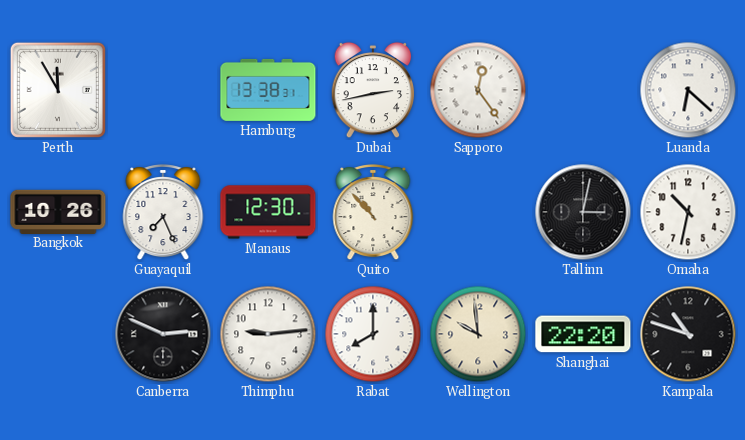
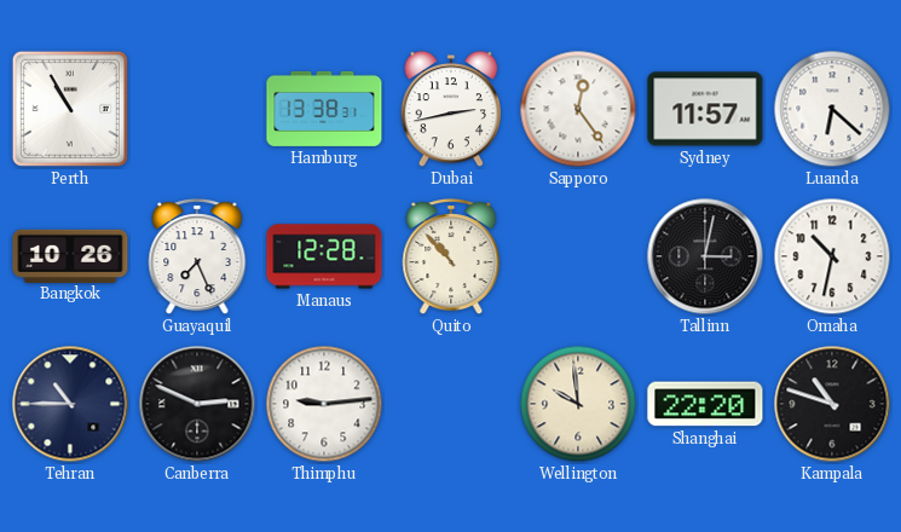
Perth: 11:55 -> 10:55
Sydney: none -> 11:57
Manaus: 12:30 -> 12:28
Tehran: none -> 10:45
Rabat: 8:00 -> none
